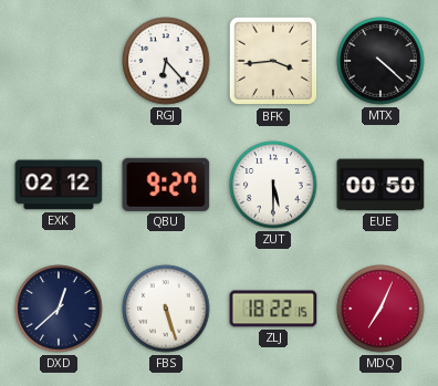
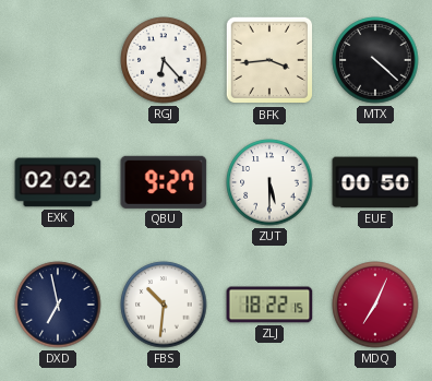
EXK: 02:12 -> 02:02
DXD: 12:38 -> 6:58
FBS: 5:27 -> 10:31
